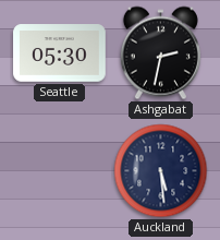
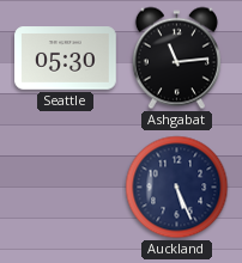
Ashgabat: 2:32 -> 11:14
Auckland: 5:29 -> 5:26
